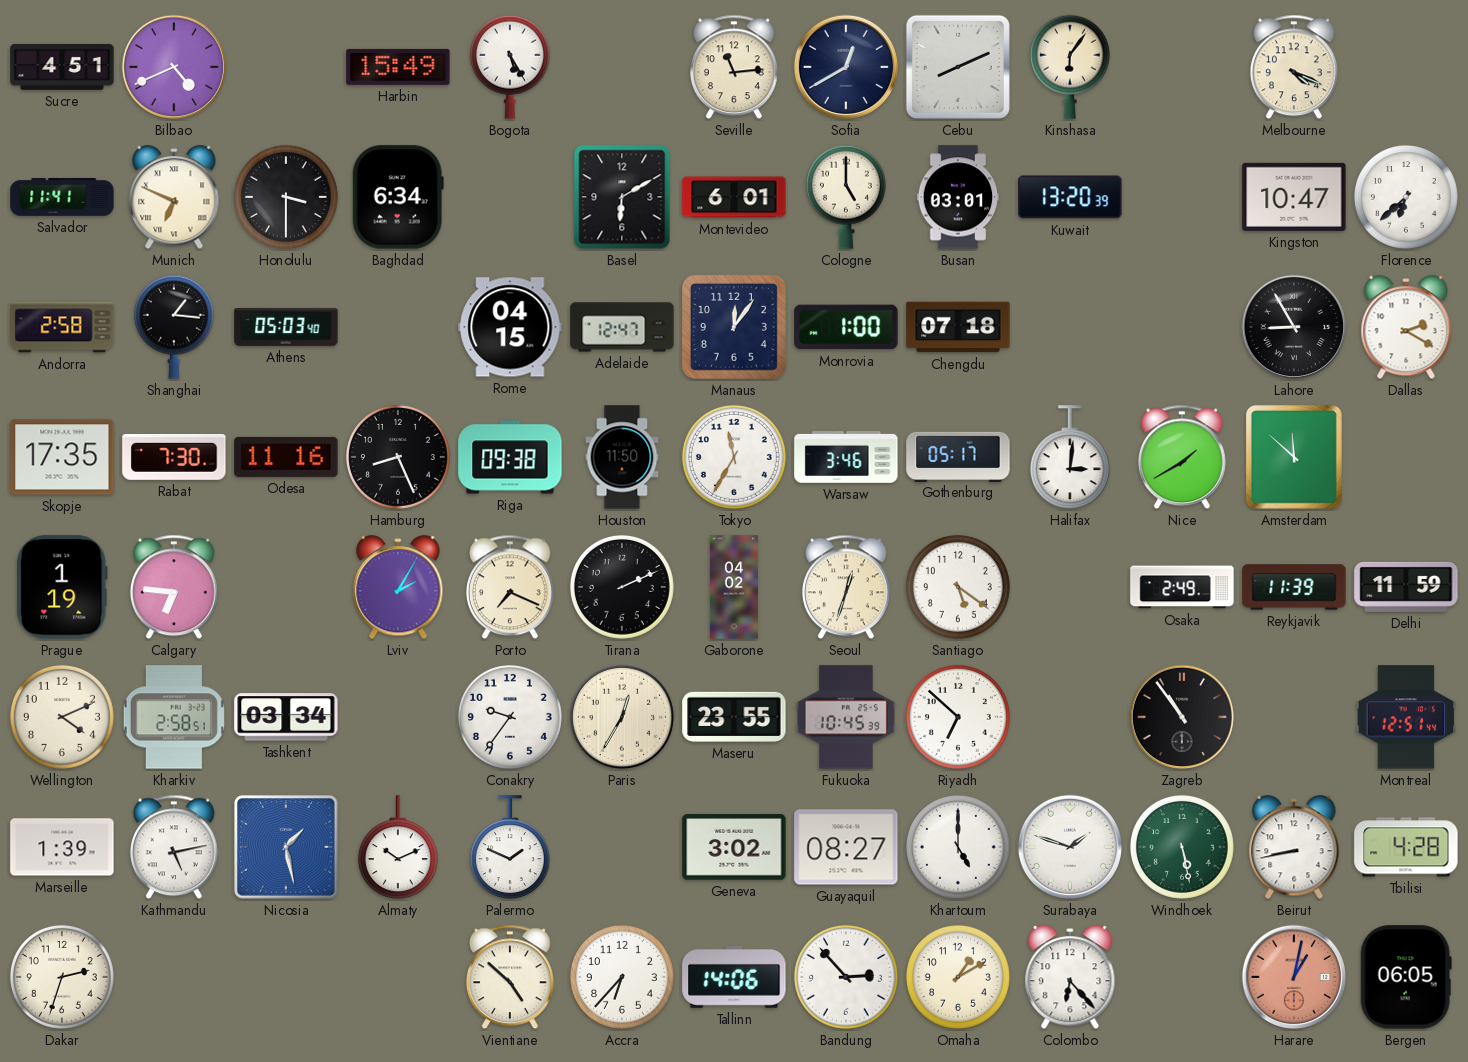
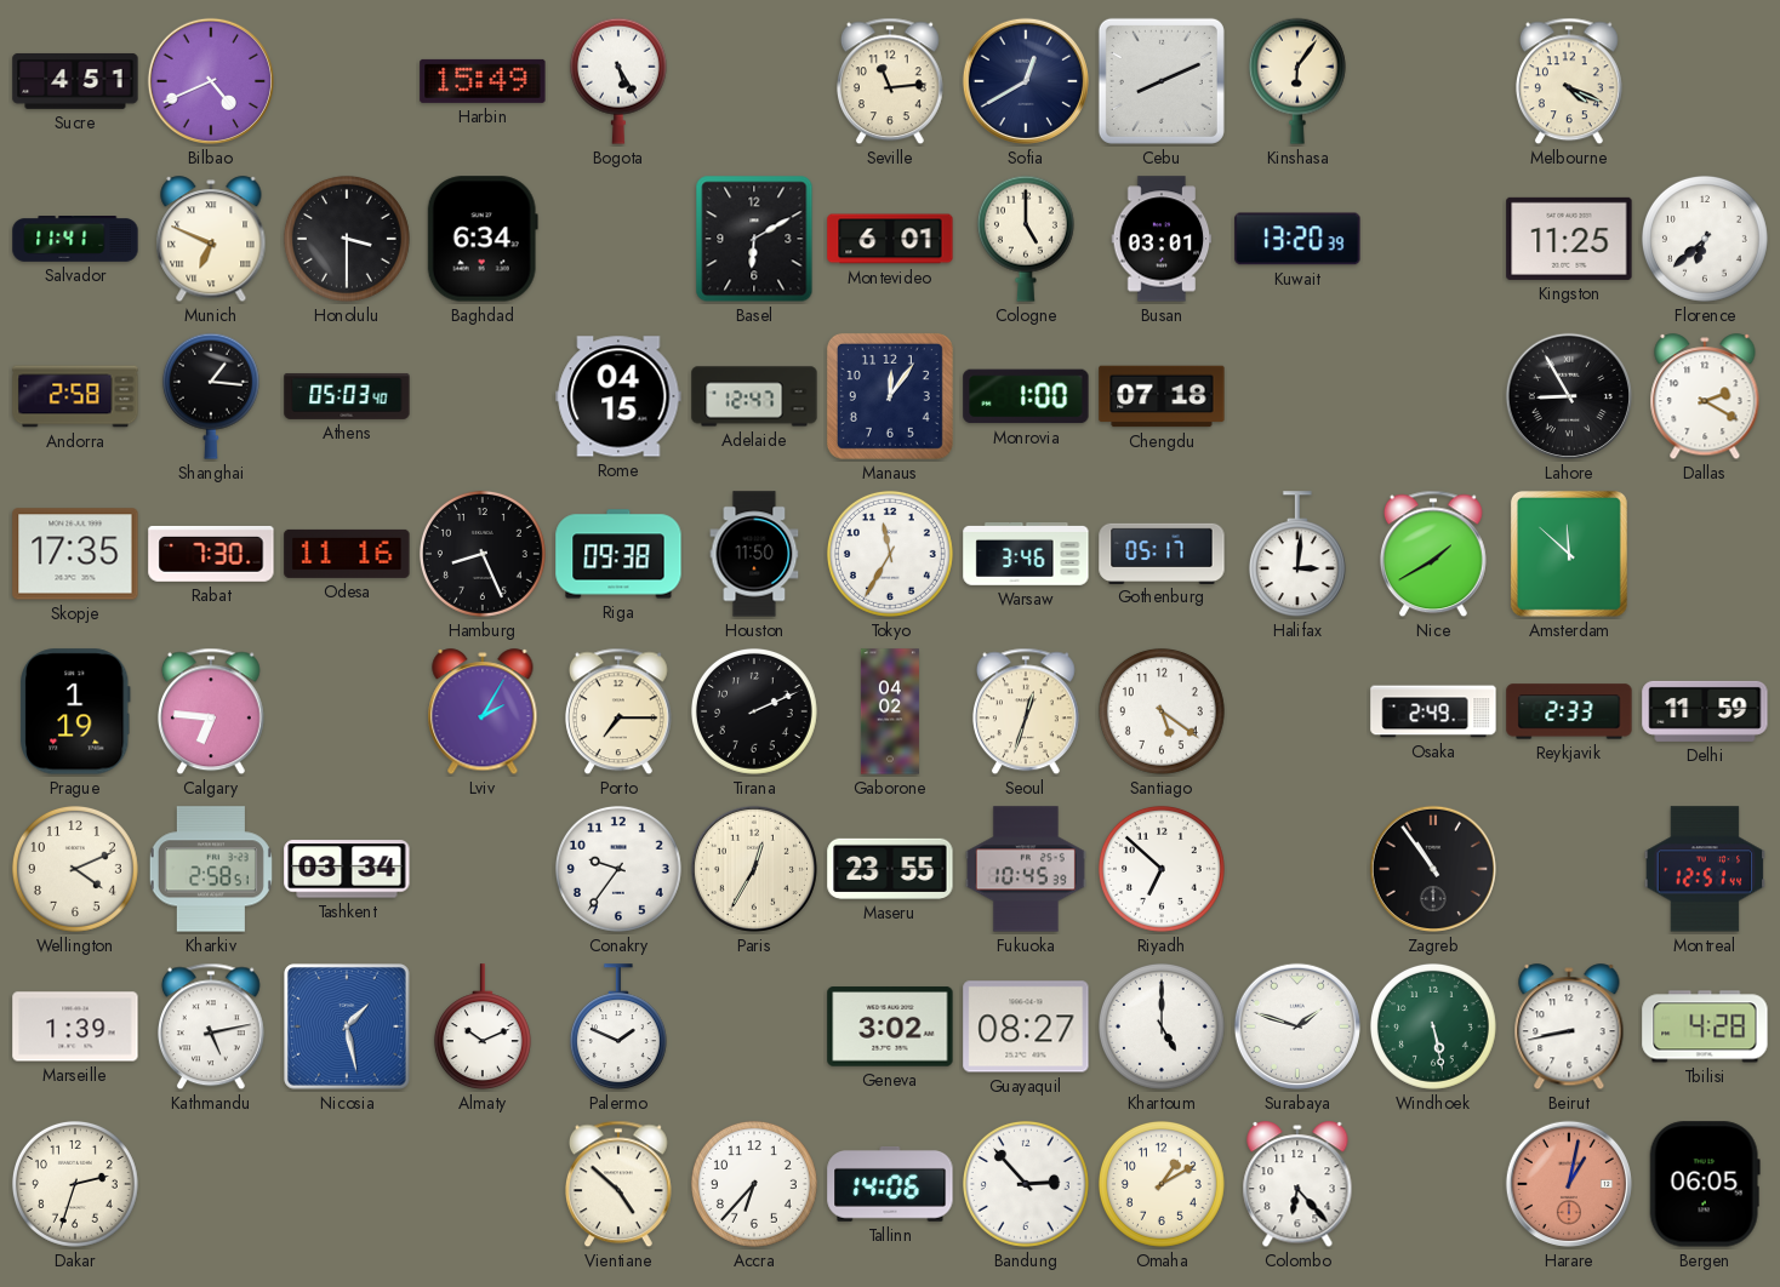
Kingston: 10:47 -> 11:25
Porto: 7:19 -> 7:15
Reykjavik: 11:39 -> 2:33
